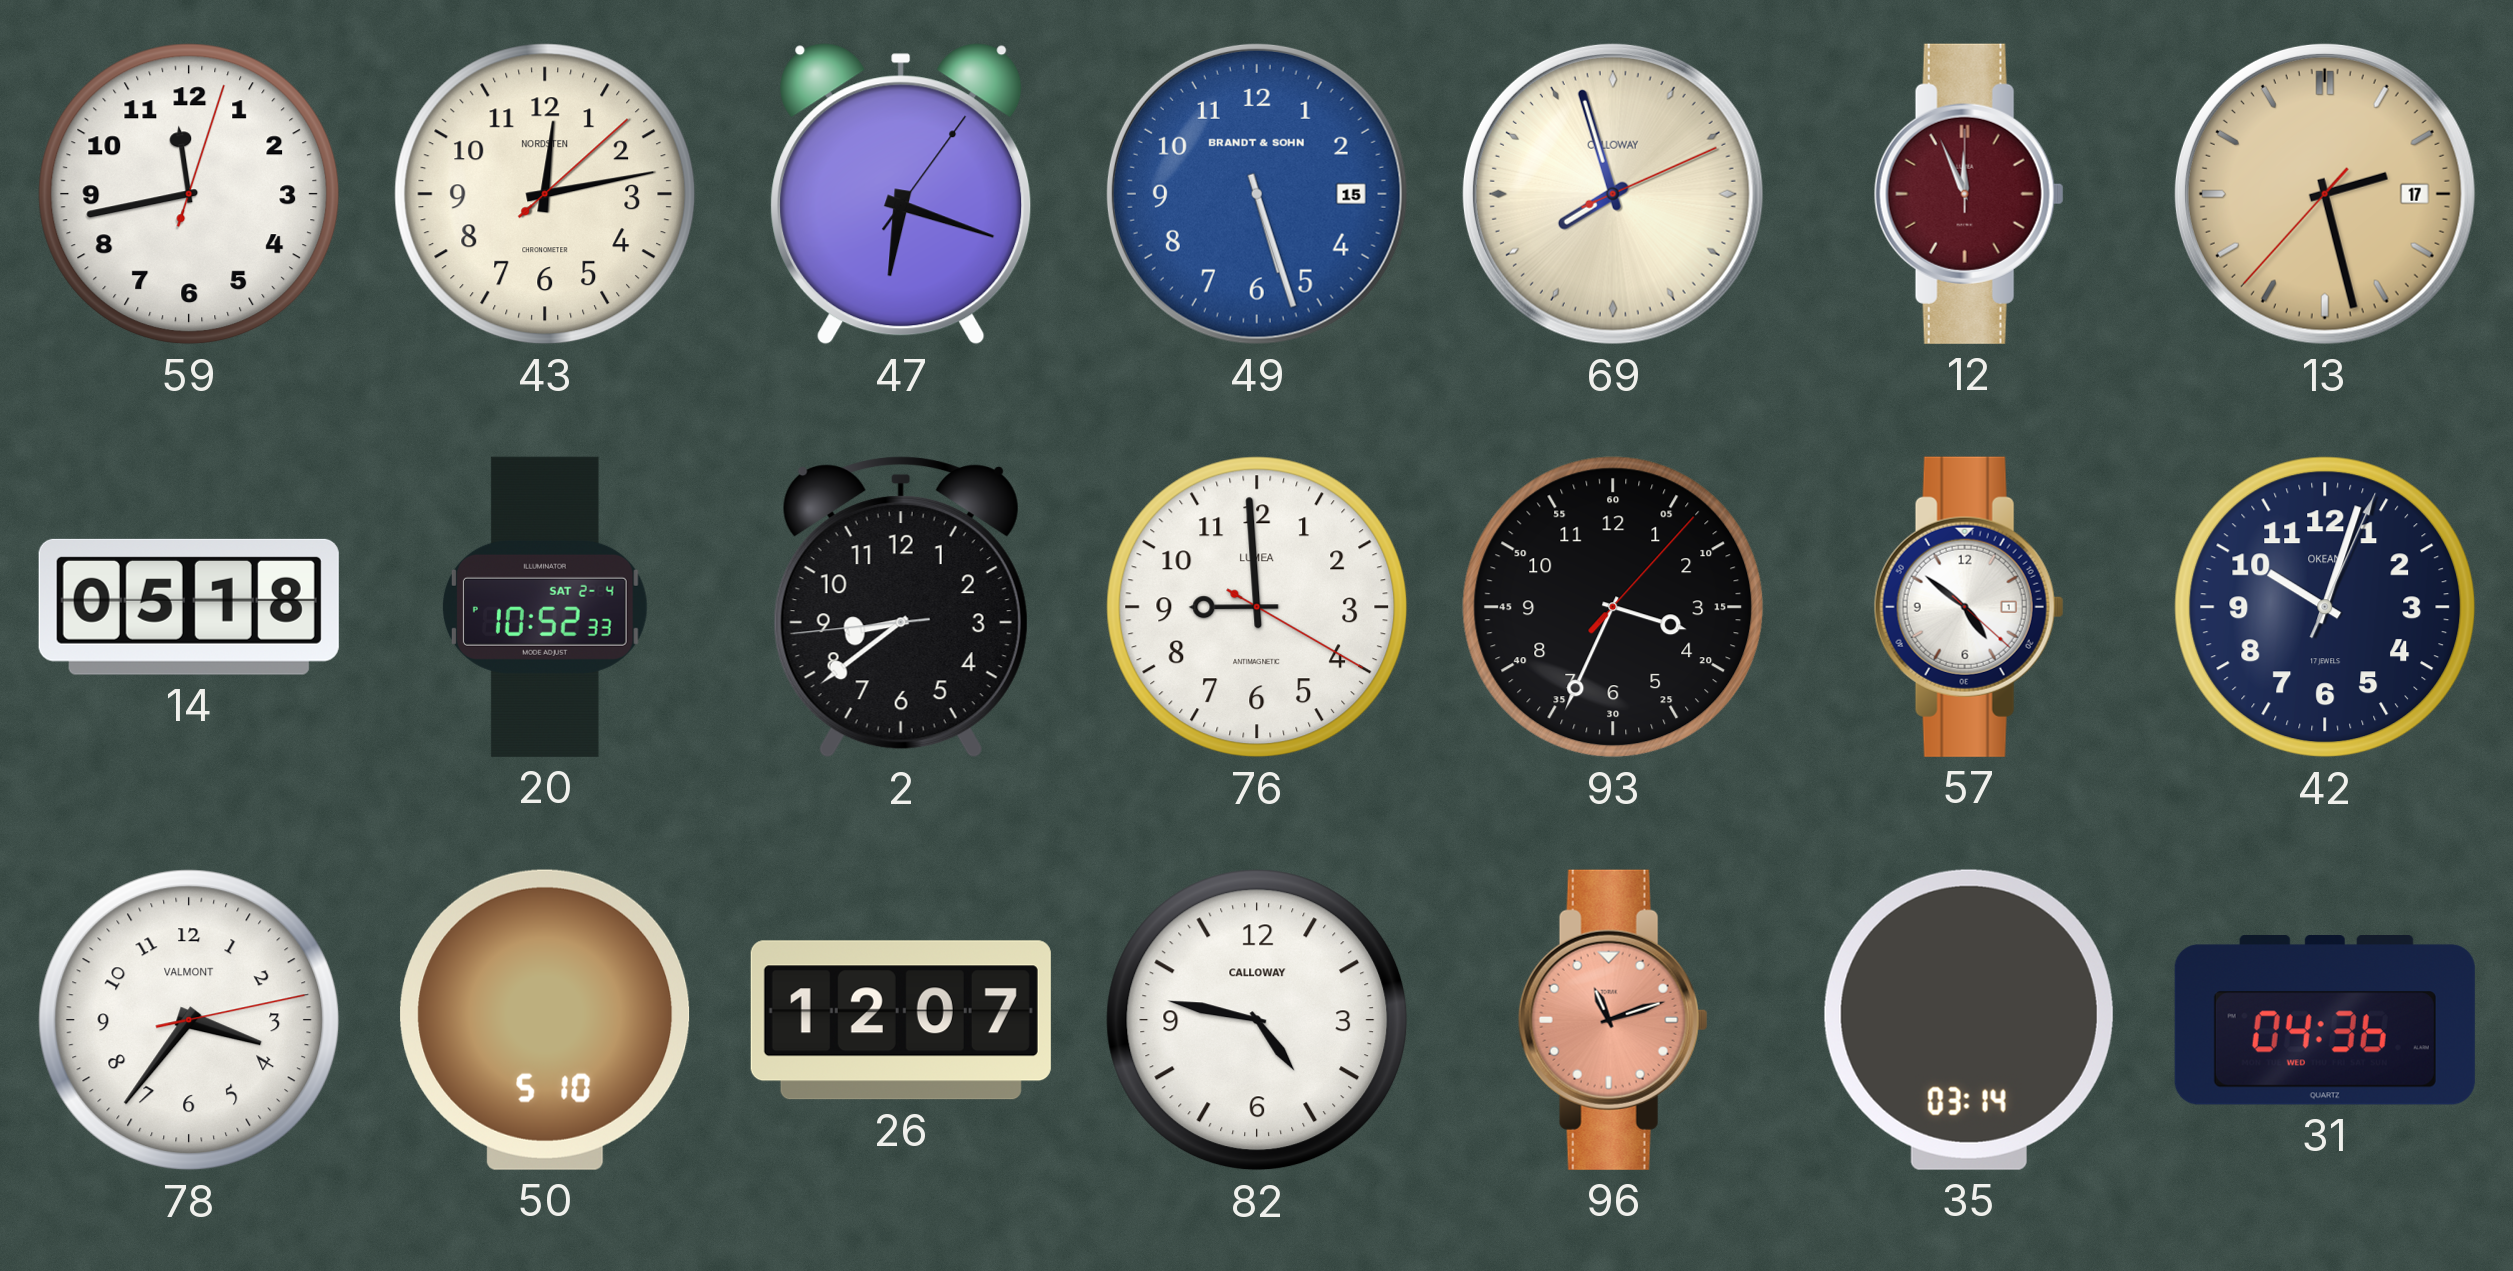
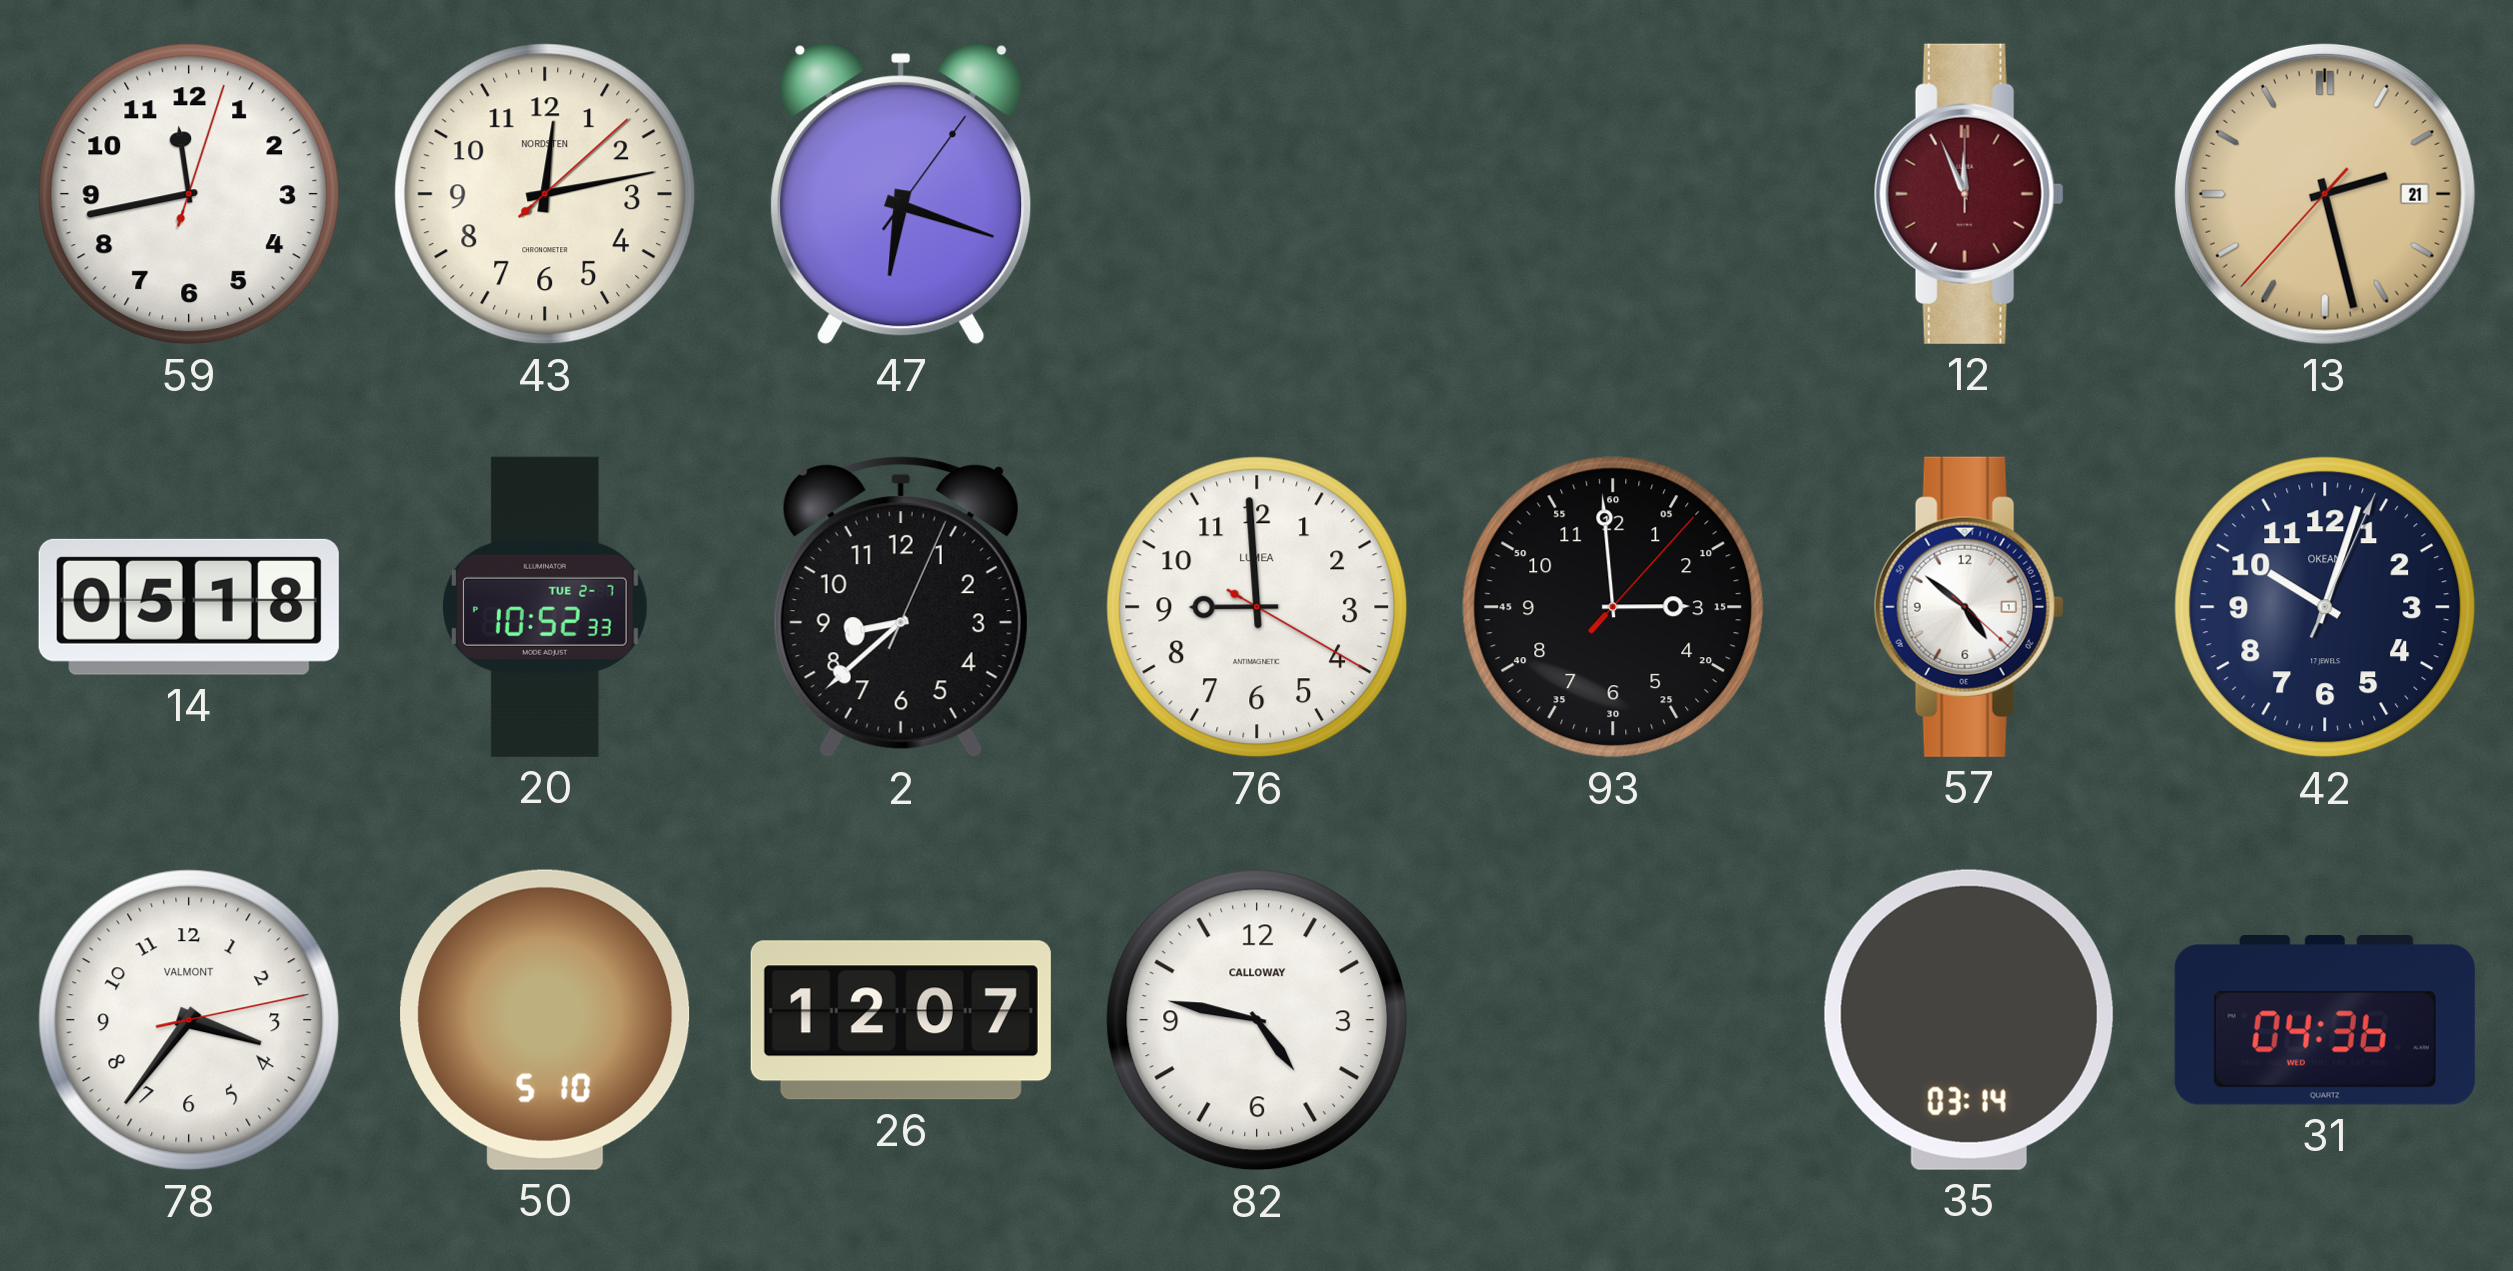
49: 5:27 -> none
69: 7:57 -> none
13 date: 17 -> 21
20 date: SAT 2-4 -> TUE 2-7
2: 8:38:44 -> 8:38:04
93: 3:34 -> 2:59
96: 11:12 -> none
